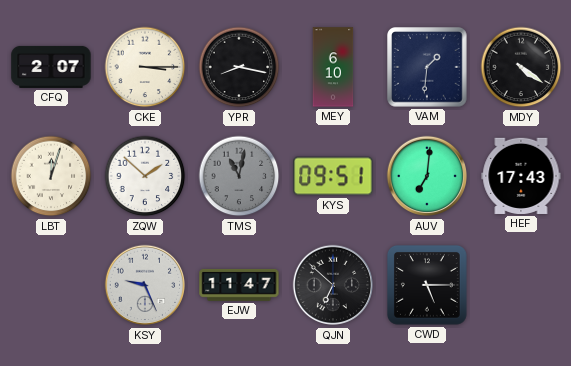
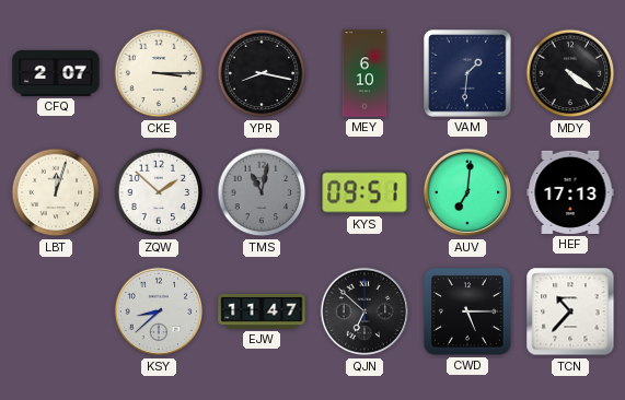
HEF: 17:43 -> 17:13
KSY: 9:26 -> 8:38
TCN: none -> 10:37
